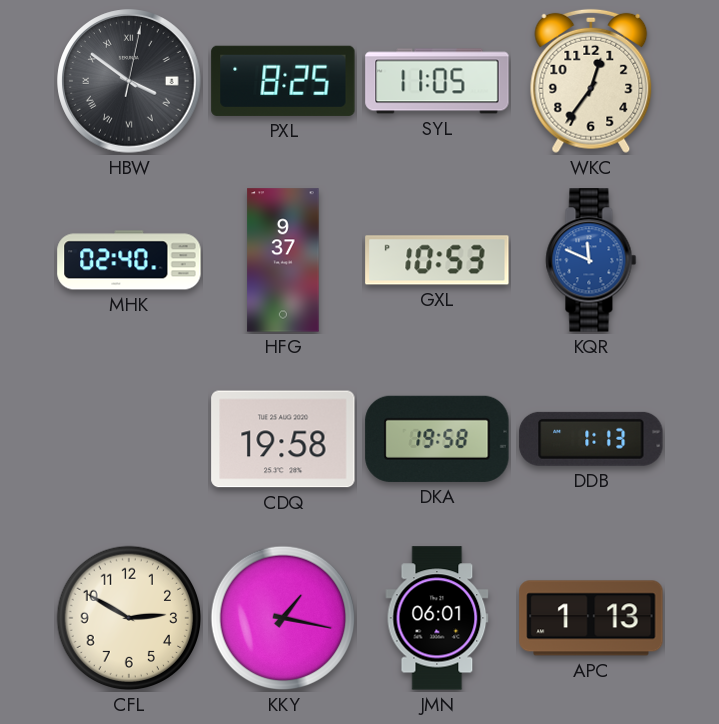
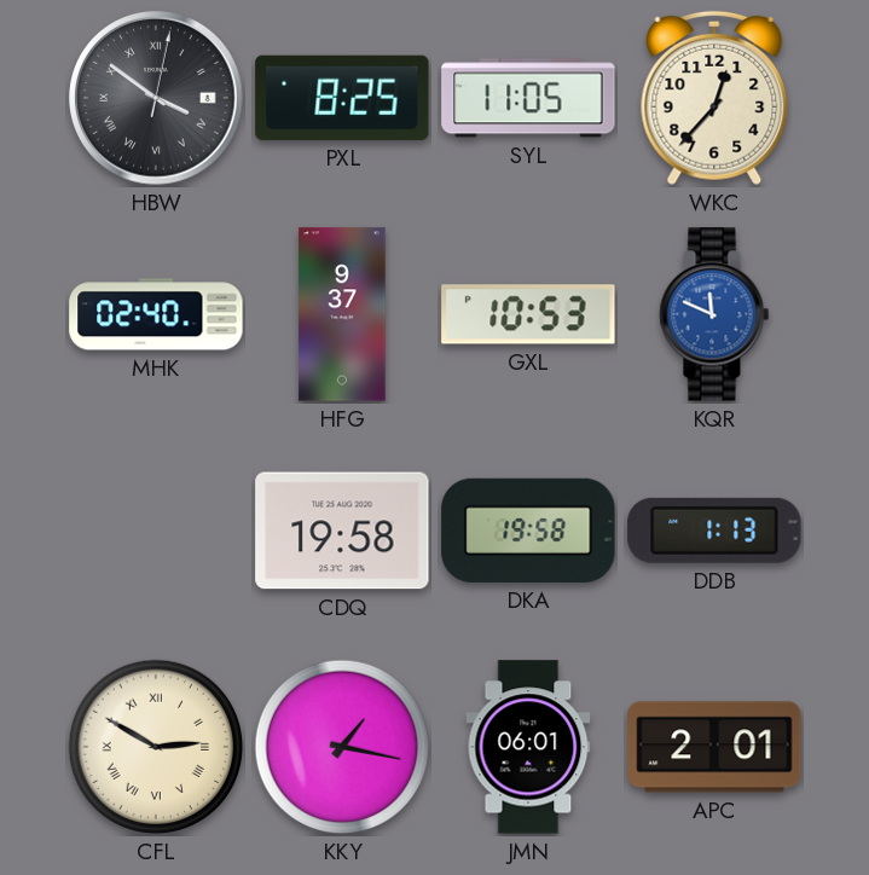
WKC: 12:36 -> 12:37
CFL numerals: Arabic -> Roman
APC: 1:13 -> 2:01
